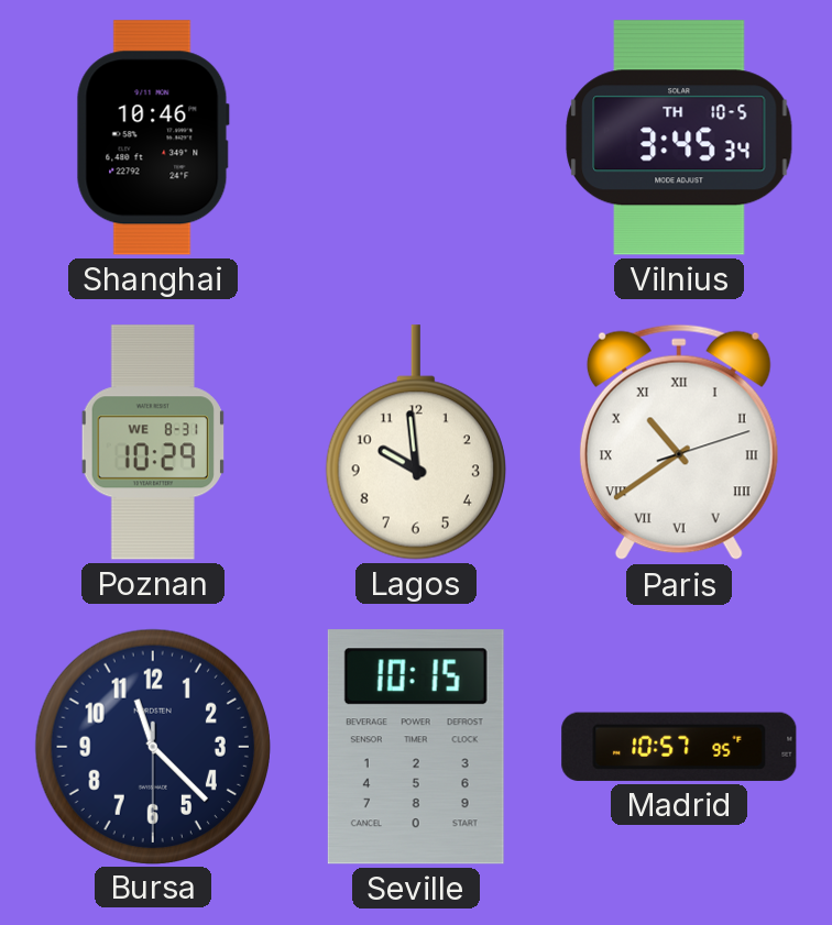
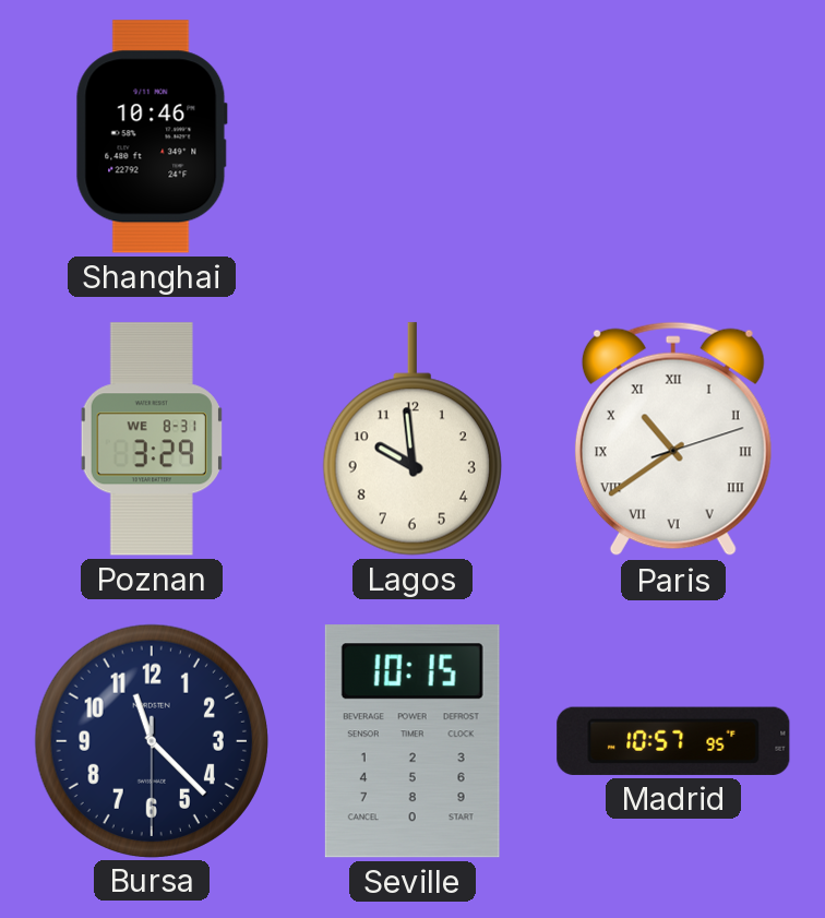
Vilnius: 3:45 -> none
Poznan: 10:29 -> 3:29
